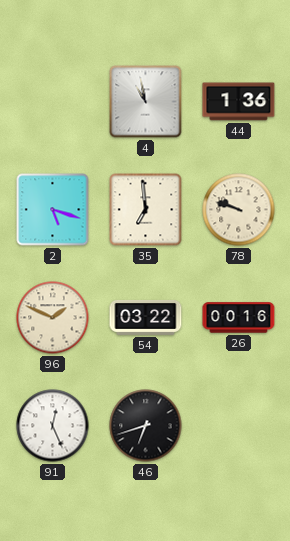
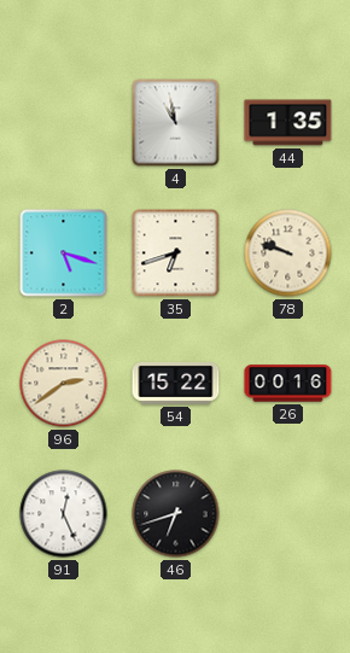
44: 1:36 -> 1:35
35: 6:59 -> 6:42
96: 1:49 -> 2:39
54: 03:22 -> 15:22
